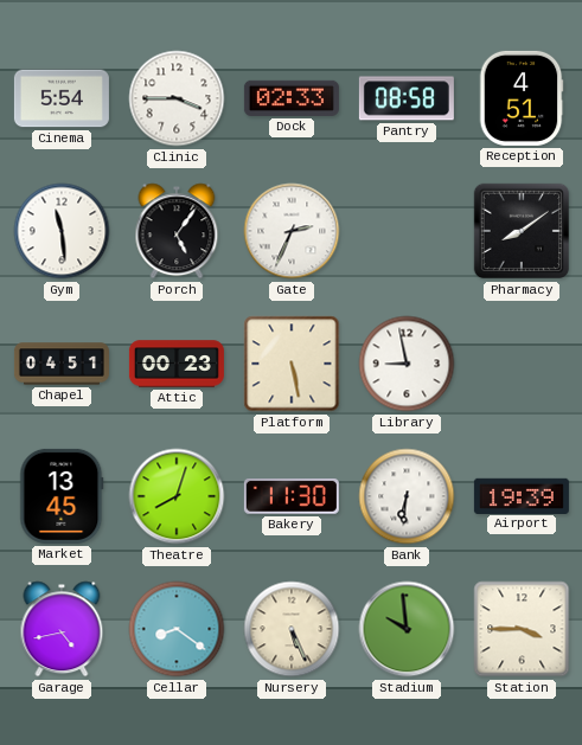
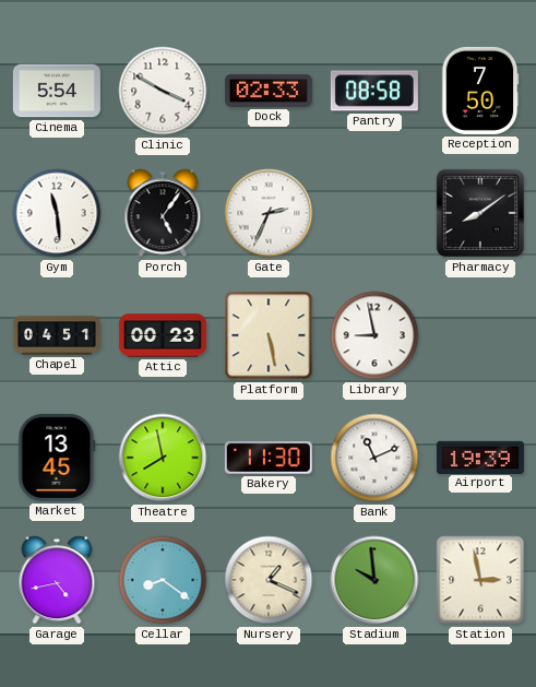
Clinic: 3:45 -> 3:50
Reception: 4:51 -> 7:50
Theatre: 8:03 -> 7:58
Bank: 6:31 -> 11:11
Nursery: 5:26 -> 1:19
Station: 3:45 -> 2:58
